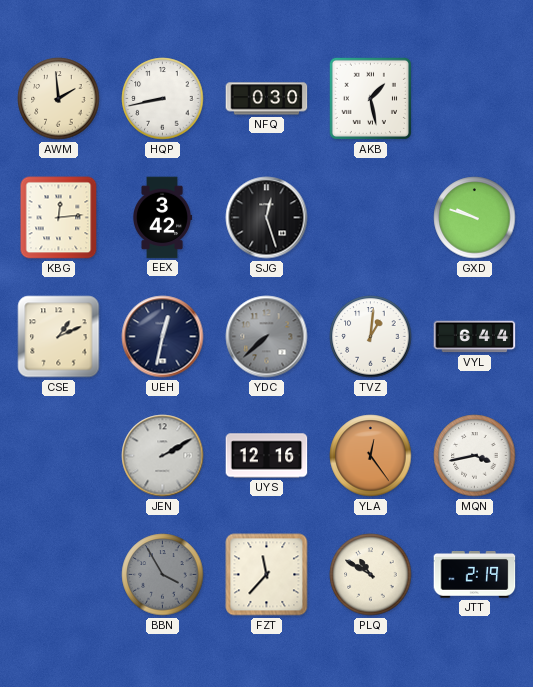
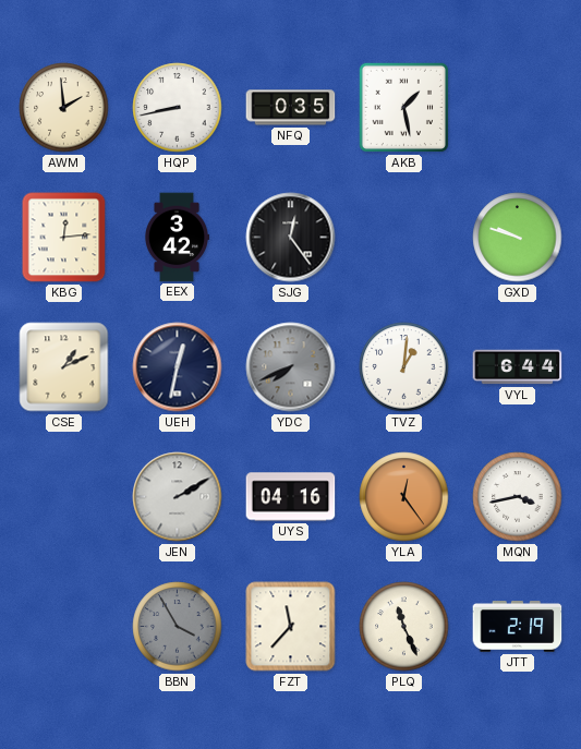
NFQ: 0:30 -> 0:35
SJG: 12:27 -> 12:24
YDC: 7:38 -> 7:41
UYS: 12:16 -> 04:16
PLQ: 10:50 -> 11:26
